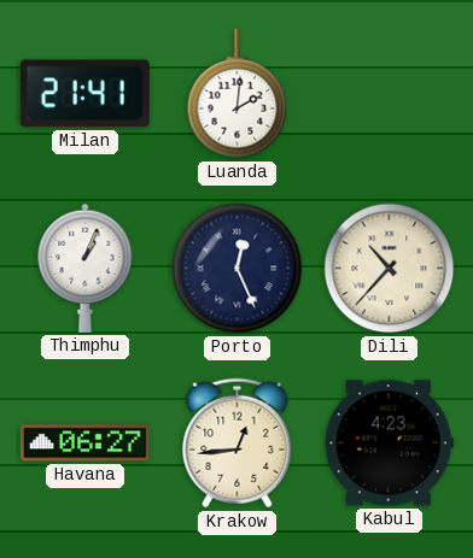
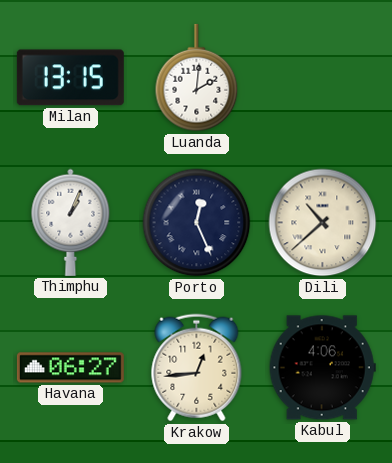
Milan: 21:41 -> 13:15
Dili: 10:37 -> 10:38
Kabul: 4:23 -> 4:06
